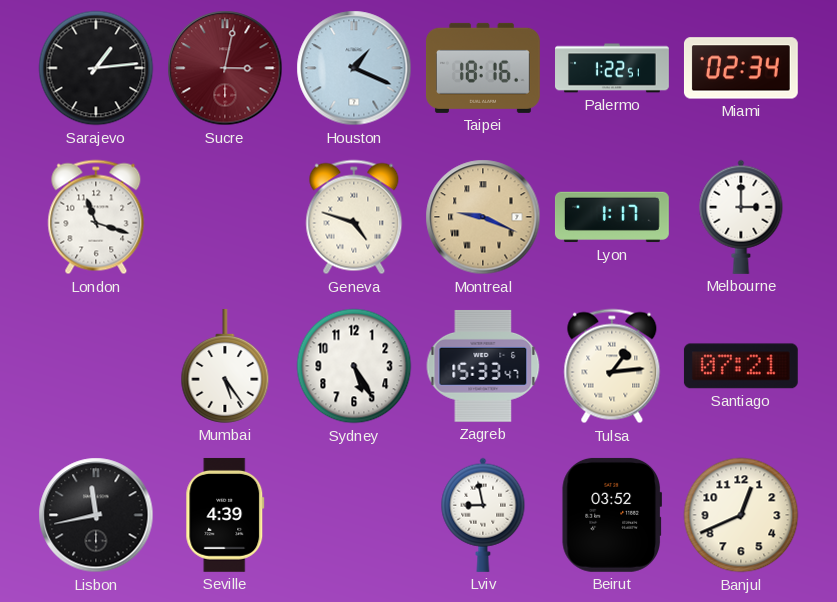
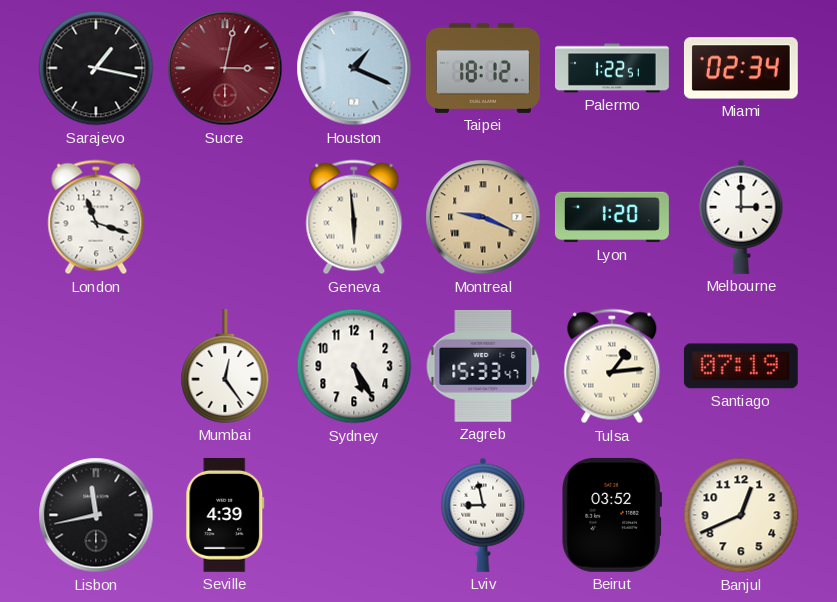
Sarajevo: 1:14 -> 1:17
Taipei: 18:16 -> 18:12
Geneva: 4:48 -> 5:59
Lyon: 1:17 -> 1:20
Mumbai: 5:24 -> 12:24
Santiago: 07:21 -> 07:19
